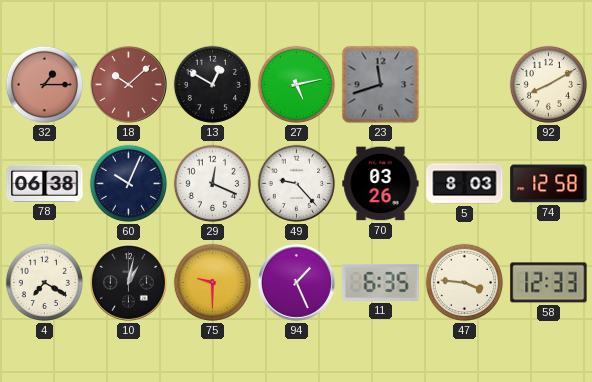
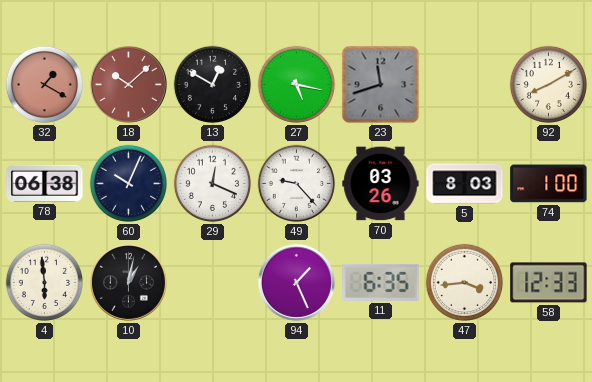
32: 1:15 -> 1:20
27: 5:13 -> 5:17
74: 12:58 -> 1:00
4: 7:20 -> 5:59
75: 9:30 -> none
47: 3:46 -> 3:44
